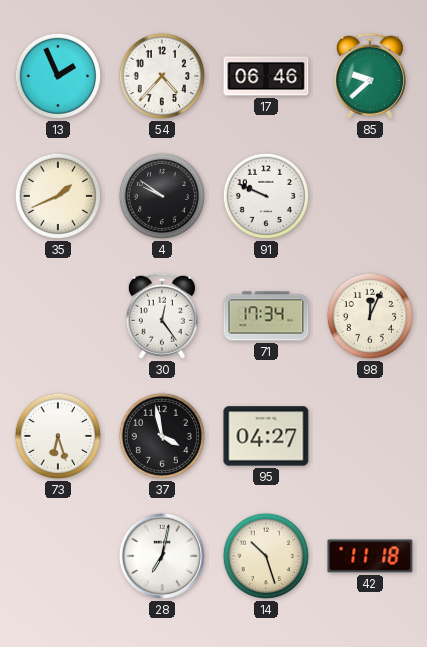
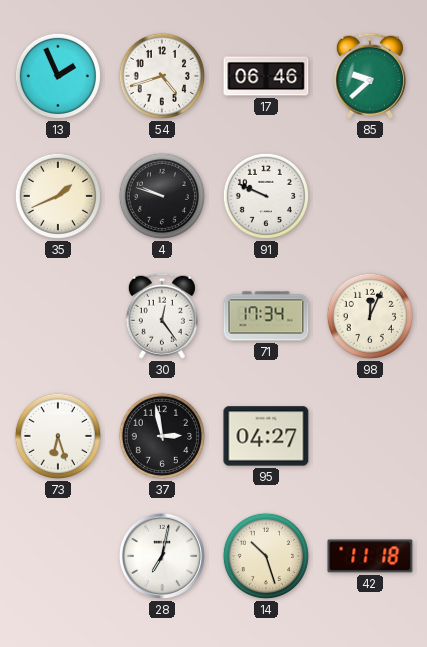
54: 4:37 -> 4:42
4: 9:51 -> 9:48
37: 3:58 -> 2:58
